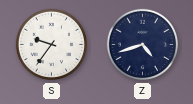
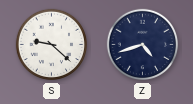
S: 9:36 -> 9:22
